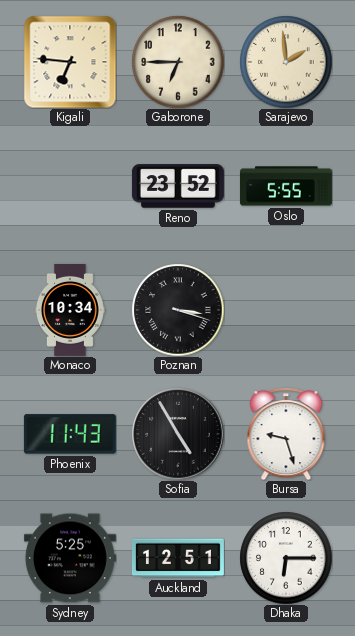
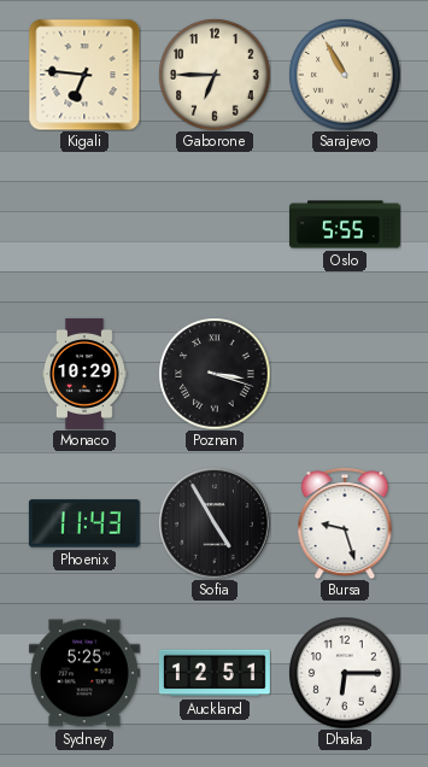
Sarajevo: 1:59 -> 10:55
Reno: 23:52 -> none
Monaco: 10:34 -> 10:29
